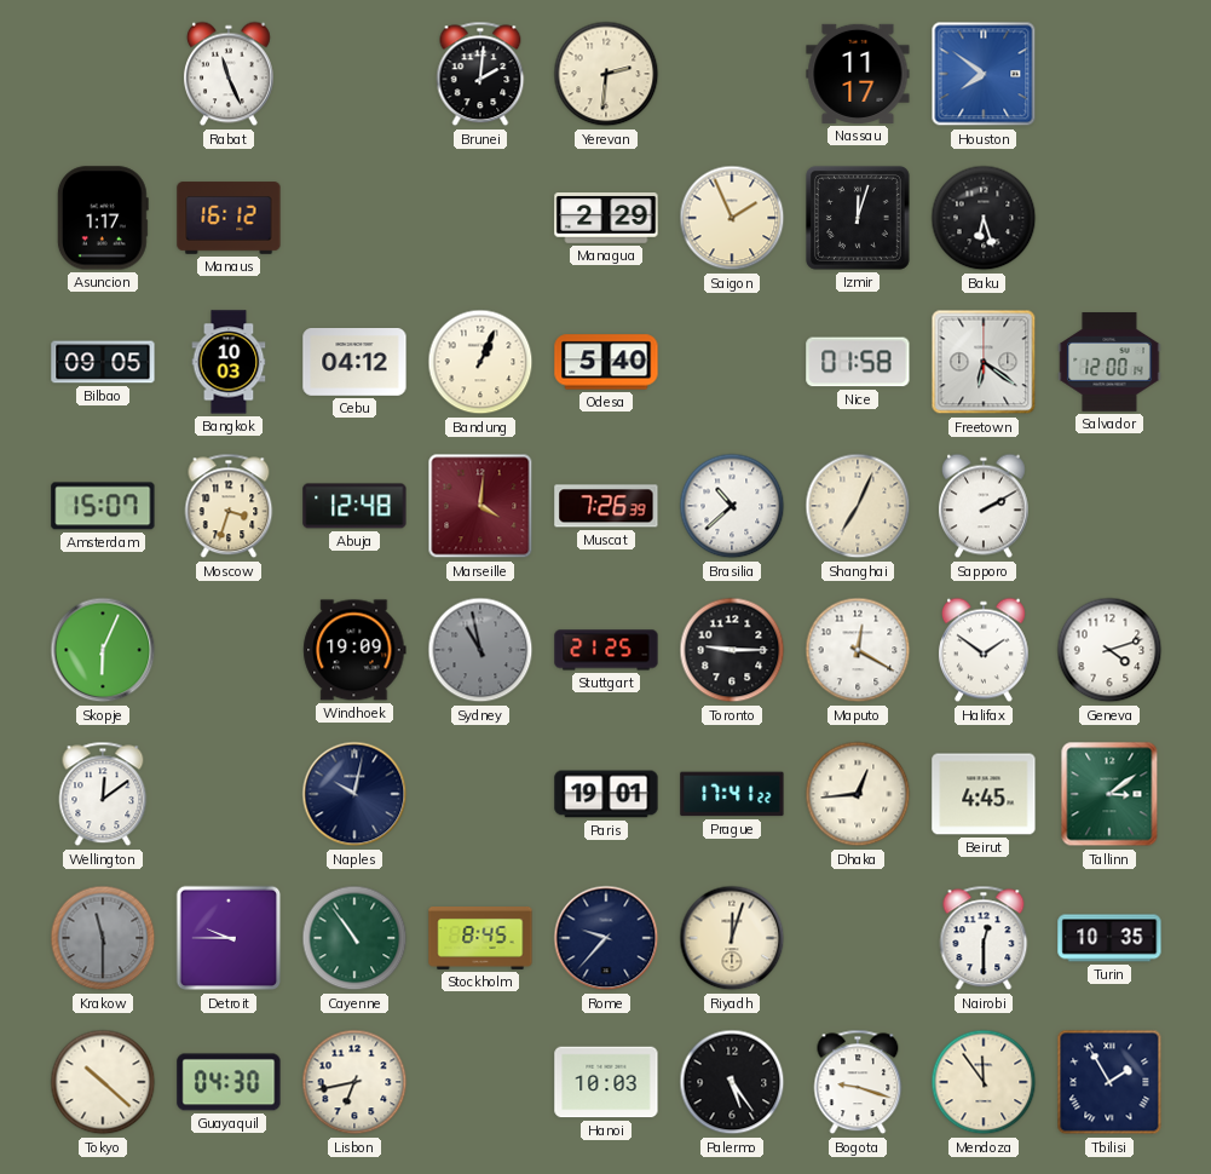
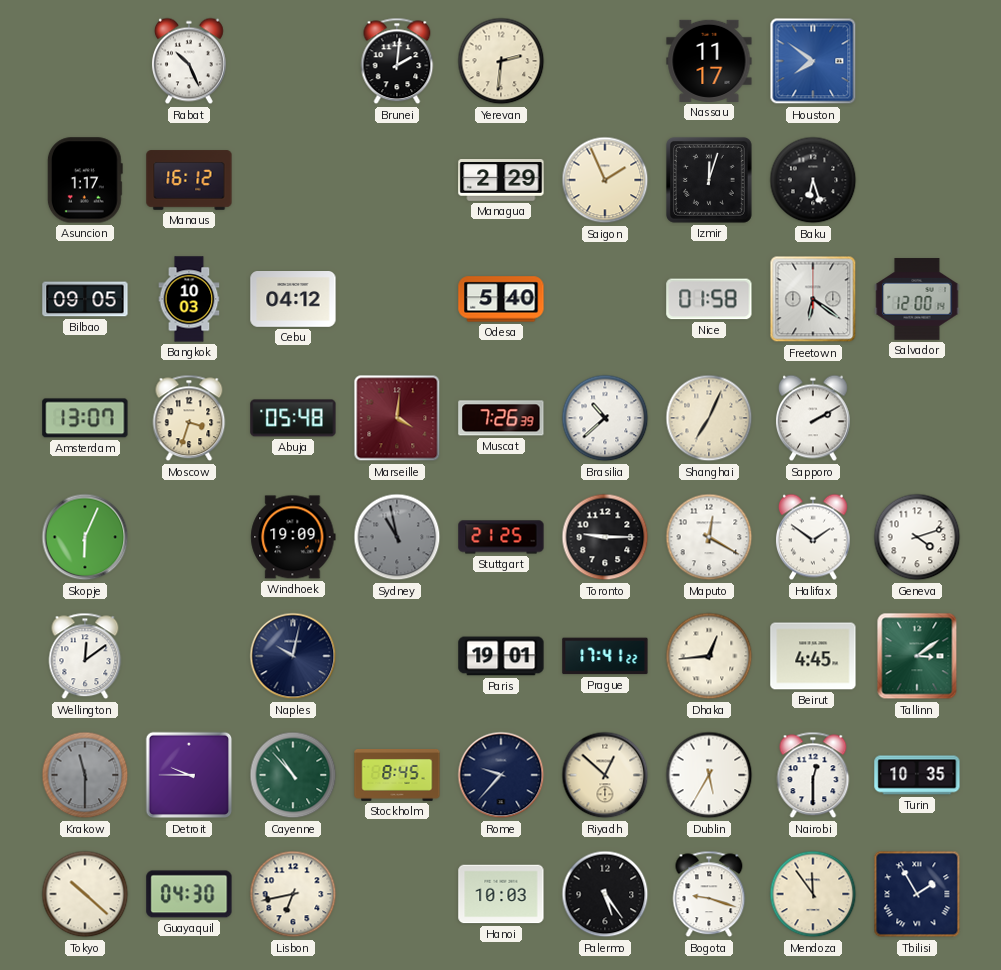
Rabat: 11:26 -> 10:26
Bandung: 1:04 -> none
Amsterdam: 15:07 -> 13:07
Abuja: 12:48 -> 05:48
Cayenne: 10:54 -> 10:53
Riyadh: 12:03 -> 12:52
Dublin: none -> 5:35
